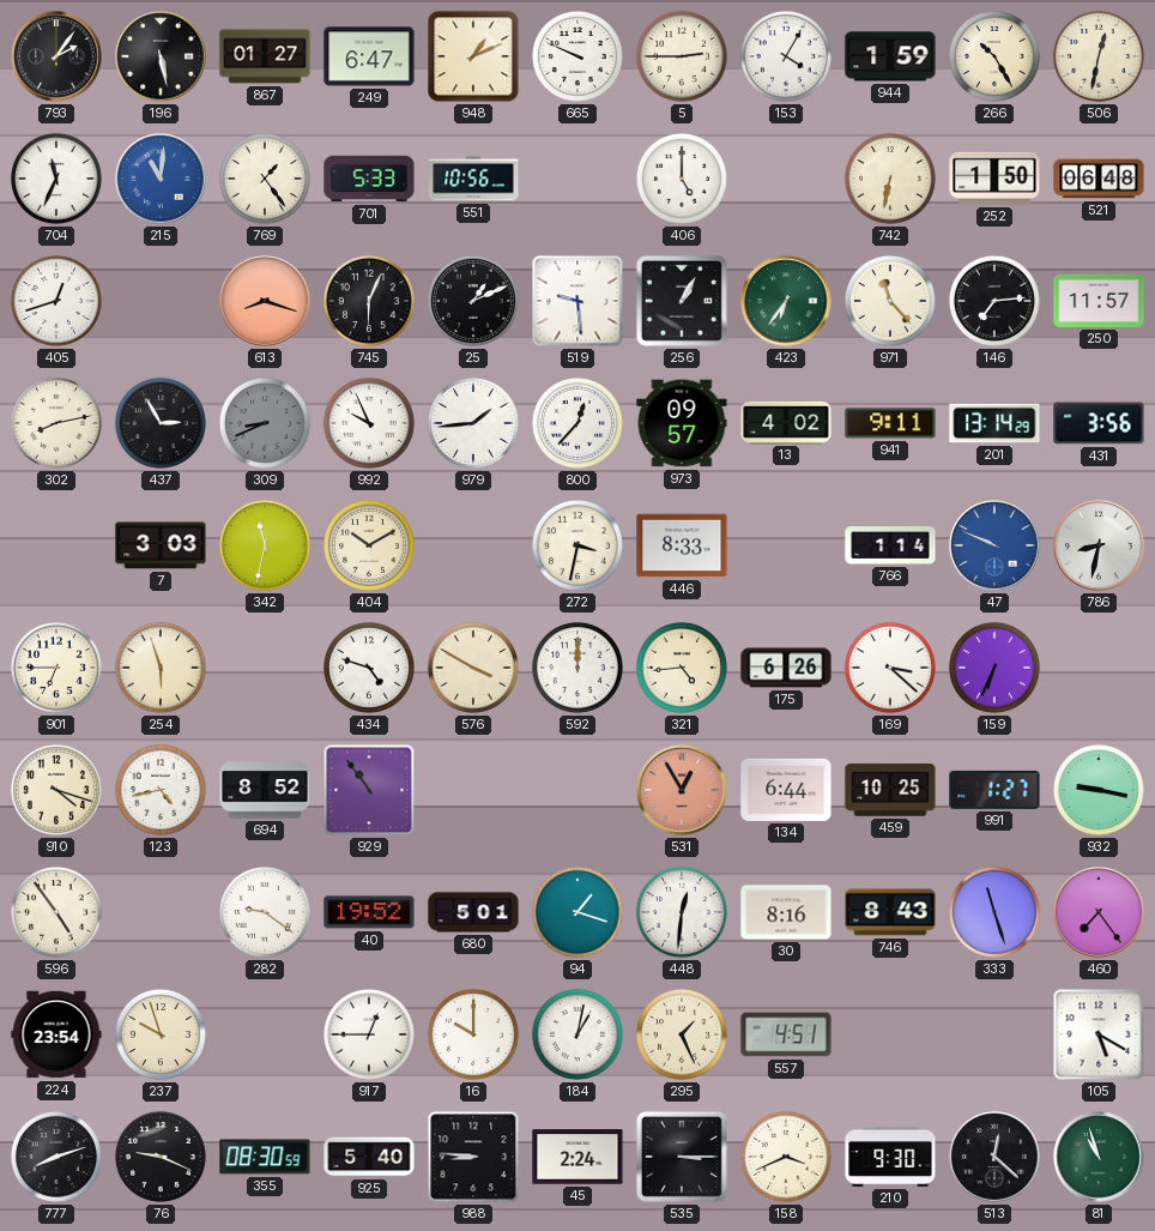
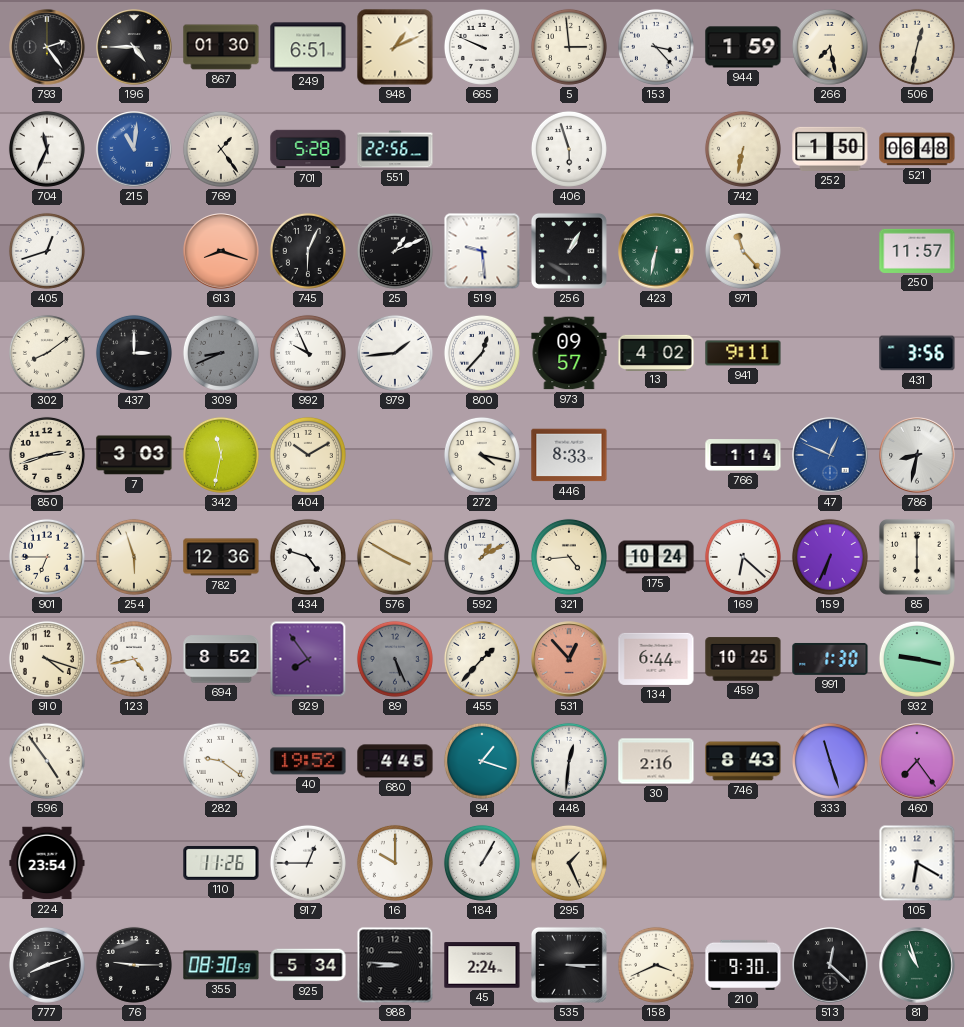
793: 2:06 -> 2:24
196: 5:28 -> 4:45
867: 01:27 -> 01:30
249: 6:47 -> 6:51
5: 2:45 -> 2:59
153: 4:05 -> 3:23
266: 10:25 -> 7:28
701: 5:33 -> 5:28
551: 10:56 -> 22:56
406: 5:00 -> 5:57
423: 6:36 -> 6:32
146: 7:14 -> none
302: 8:13 -> 8:09
437: 2:55 -> 3:00
201: 13:14 -> none
850: none -> 2:42
272: 3:32 -> 4:17
47: 9:49 -> 12:49
782: none -> 12:36
592: 12:00 -> 1:10
175: 6:26 -> 10:24
169: 3:22 -> 6:22
85: none -> 6:00
929: 10:54 -> 7:54
89: none -> 5:26
455: none -> 1:37
531: 12:55 -> 12:53
991: 1:27 -> 1:30
680: 5:01 -> 4:45
30: 8:16 -> 2:16
237: 9:57 -> none
110: none -> 11:26
184: 1:02 -> 1:05
557: 4:51 -> none
105: 5:20 -> 6:20
76: 9:19 -> 9:15
925: 5:40 -> 5:34
